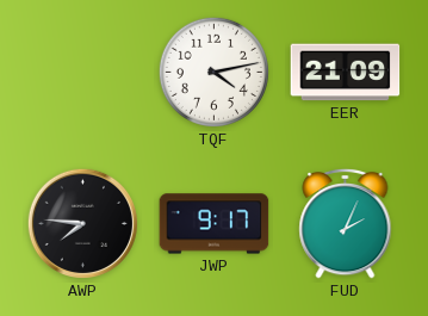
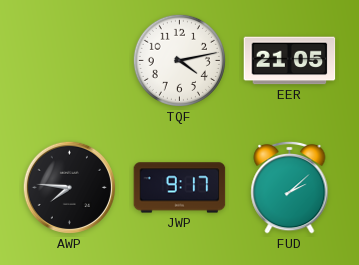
EER: 21:09 -> 21:05
FUD: 2:04 -> 2:08
